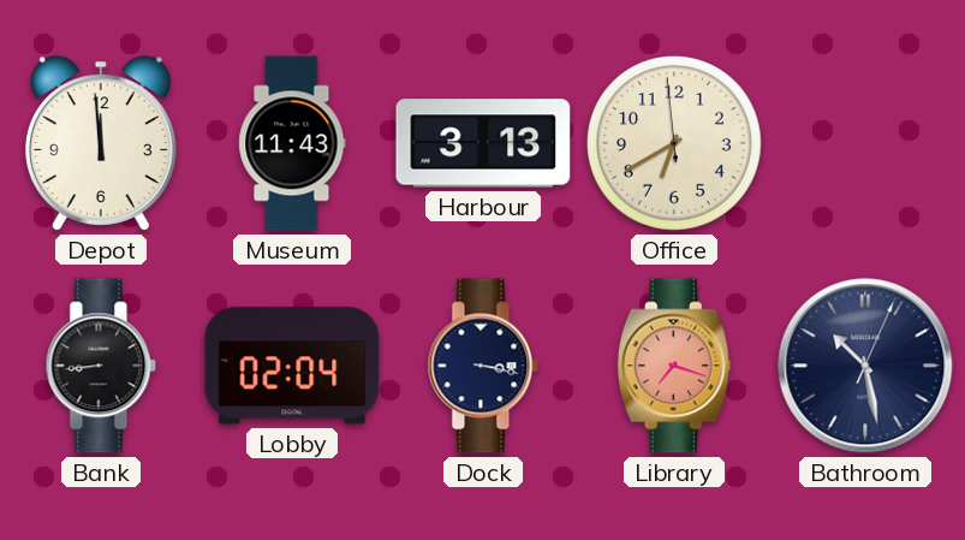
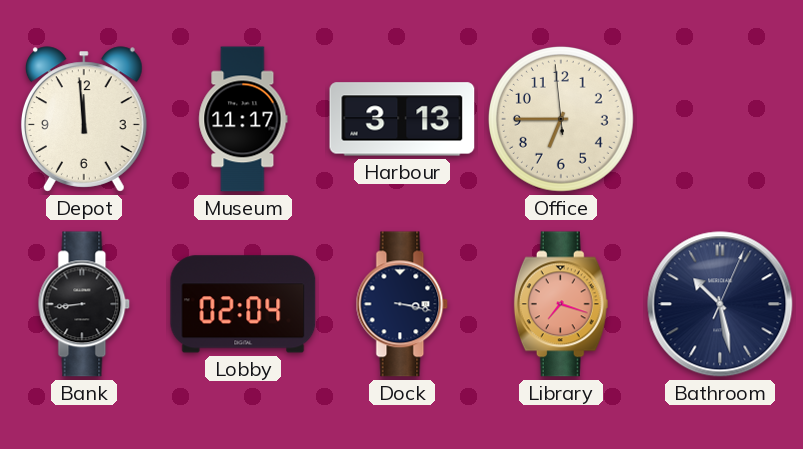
Museum: 11:43 -> 11:17
Office: 6:39 -> 6:44
